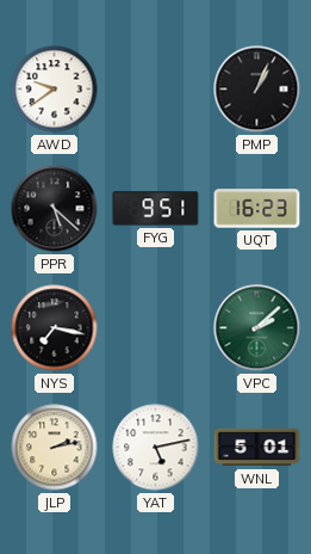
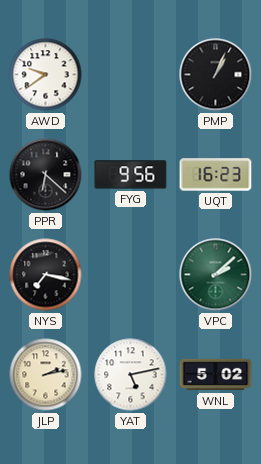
PPR: 5:22 -> 6:22
FYG: 9:51 -> 9:56
WNL: 5:01 -> 5:02
